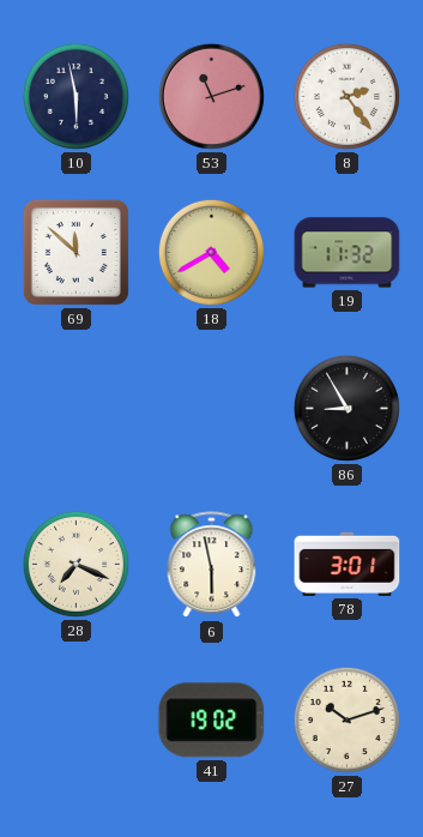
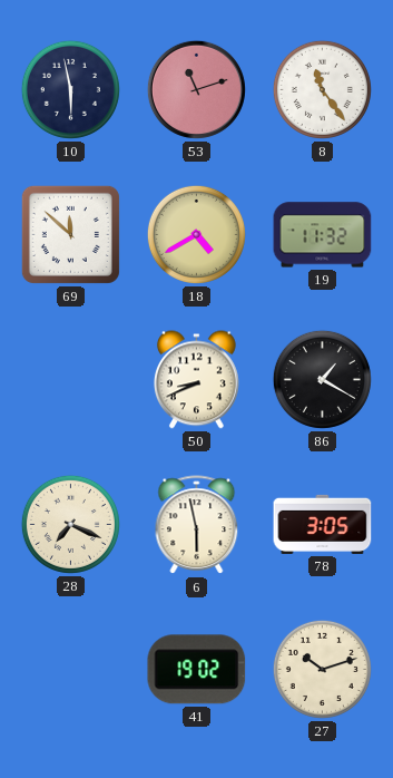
8: 2:24 -> 11:24
50: none -> 8:41
86: 8:55 -> 1:20
78: 3:01 -> 3:05
